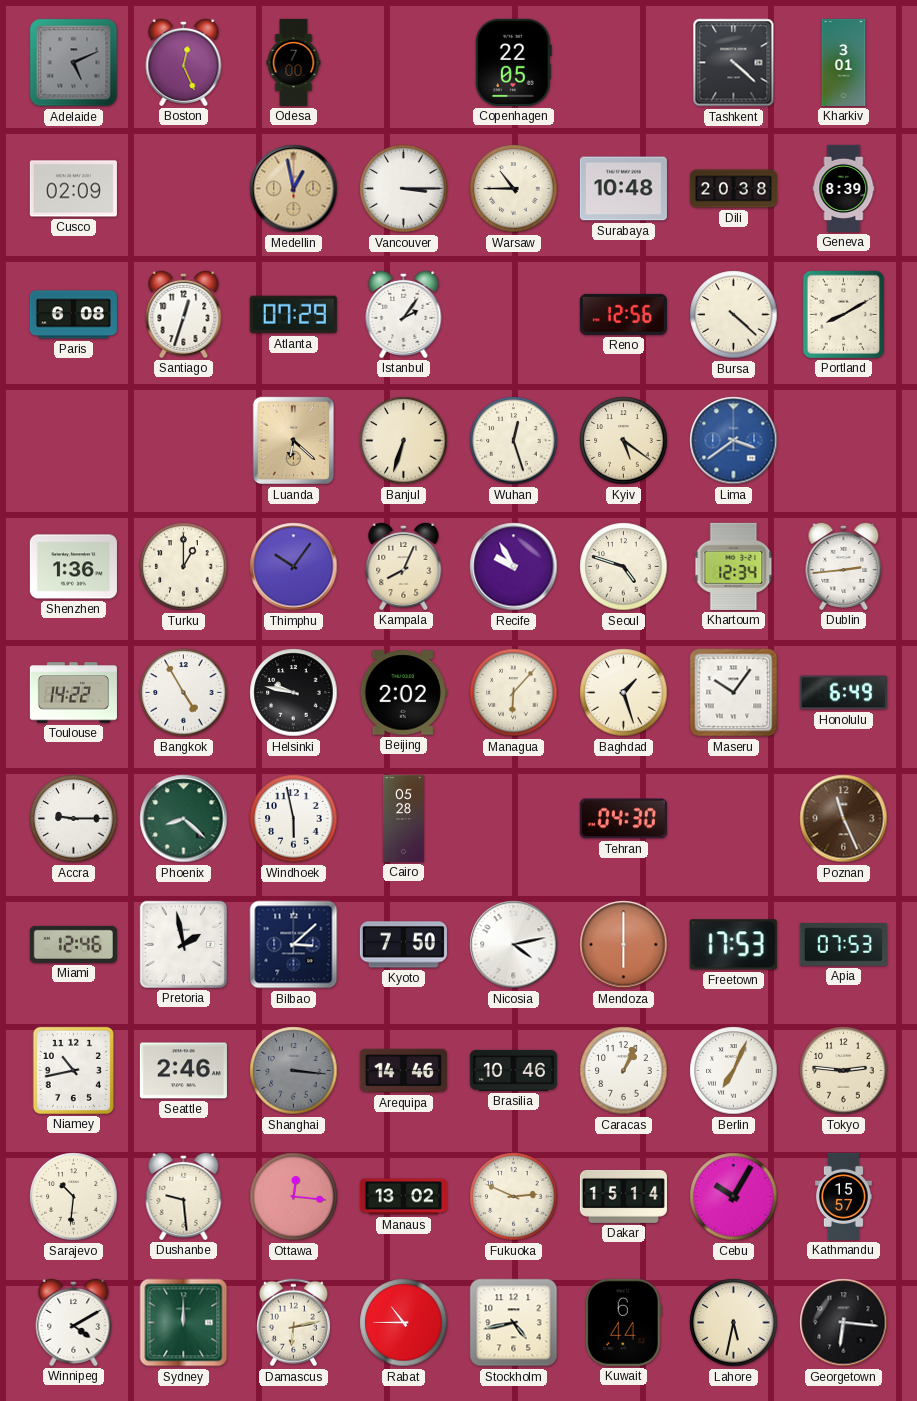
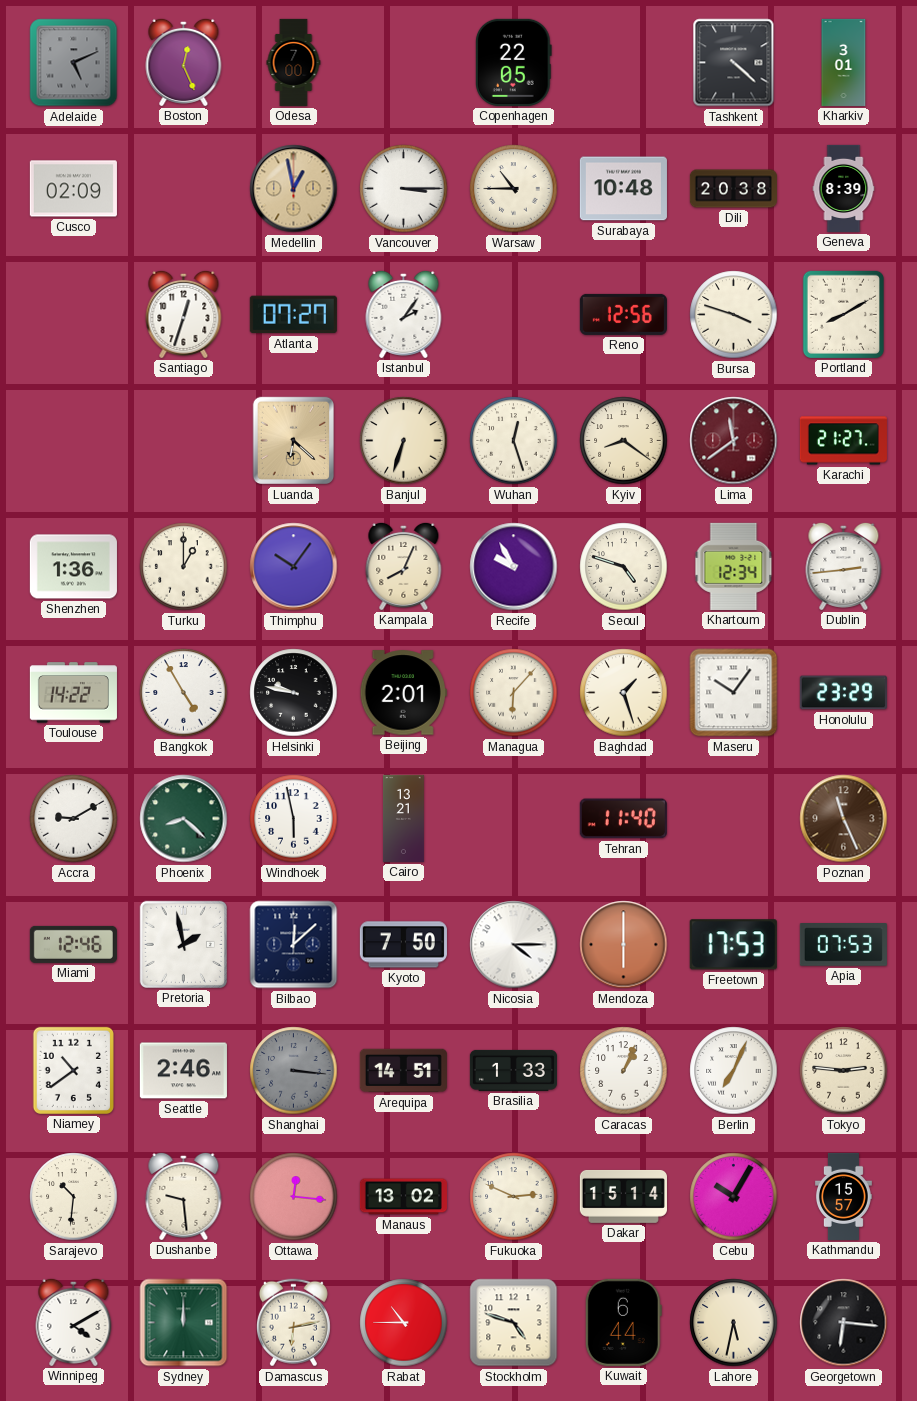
Paris: 6:08 -> none
Atlanta: 07:29 -> 07:27
Bursa: 4:22 -> 3:48
Kyiv: 5:21 -> 8:21
Lima: 3:39 -> 11:39
Lima dial: blue -> burgundy
Karachi: none -> 21:27
Beijing: 2:02 -> 2:01
Honolulu: 6:49 -> 23:29
Accra: 9:15 -> 9:10
Cairo: 05:28 -> 13:21
Tehran: 04:30 -> 11:40
Bilbao: 3:08 -> 12:08
Nicosia: 4:13 -> 4:15
Niamey: 10:43 -> 10:39
Arequipa: 14:46 -> 14:51
Brasilia: 10:46 -> 1:33
Stockholm: 4:43 -> 4:48
